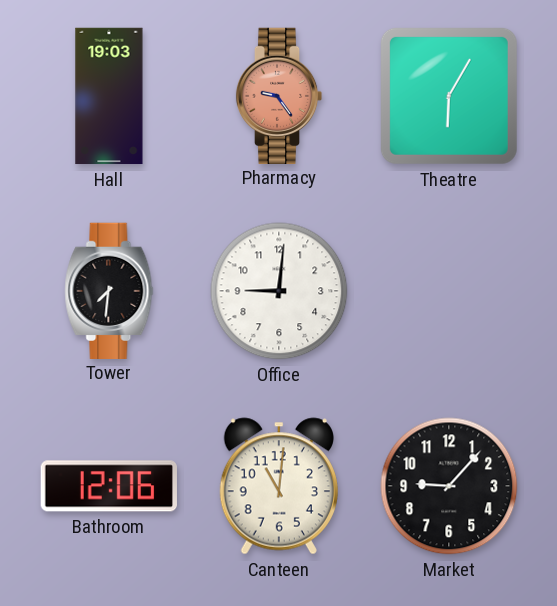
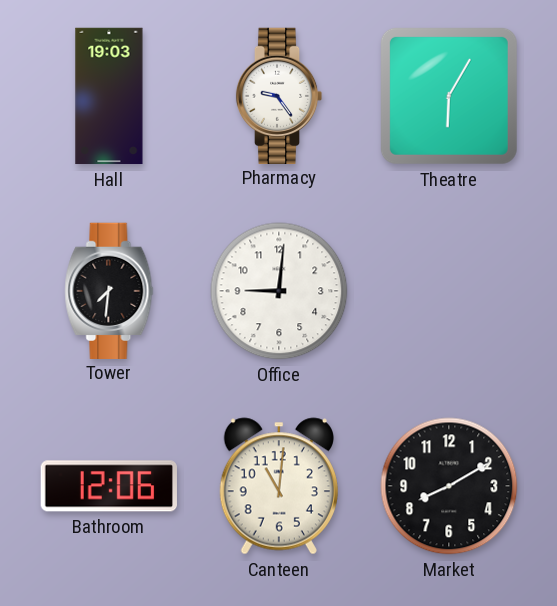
Pharmacy dial: salmon -> white
Market: 9:07 -> 8:10
